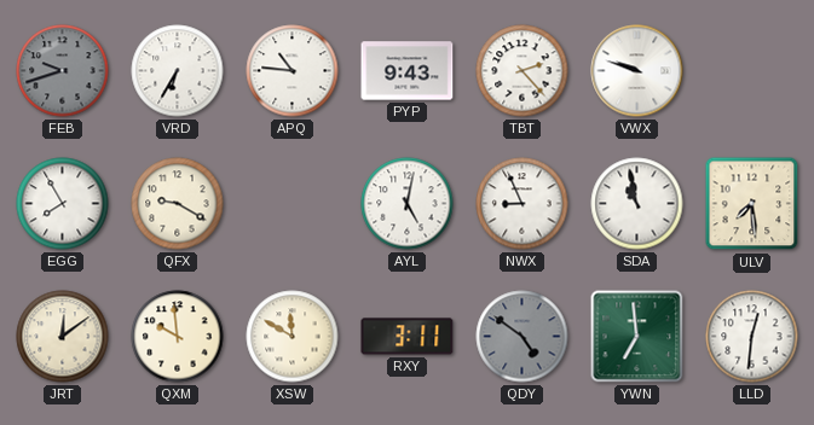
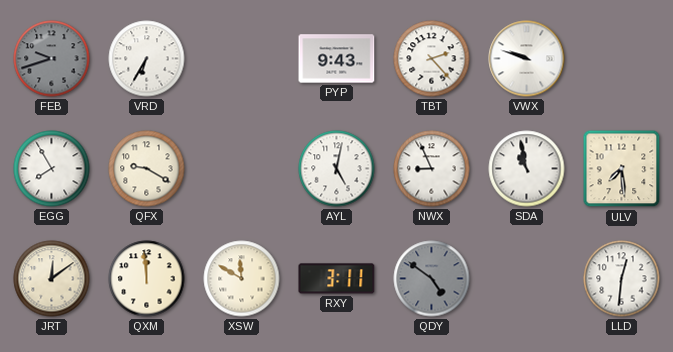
APQ: 10:46 -> none
QXM: 9:59 -> 11:59
YWN: 6:59 -> none
